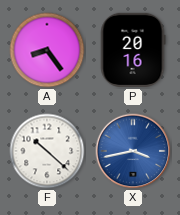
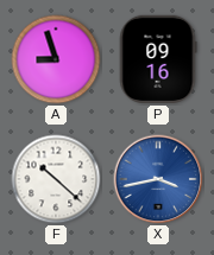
A: 8:24 -> 8:57
P: 20:16 -> 09:16
